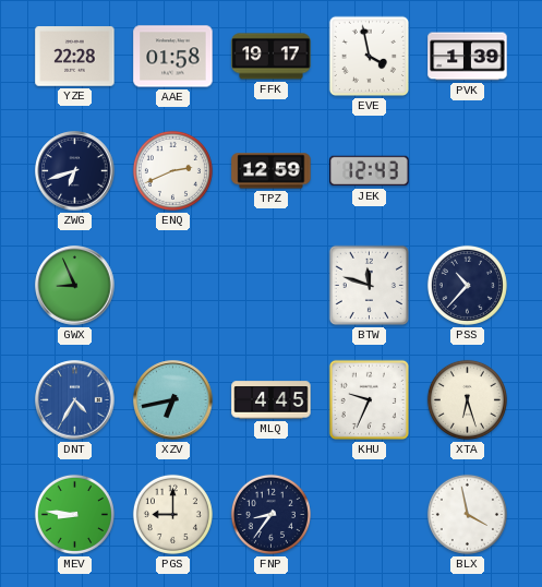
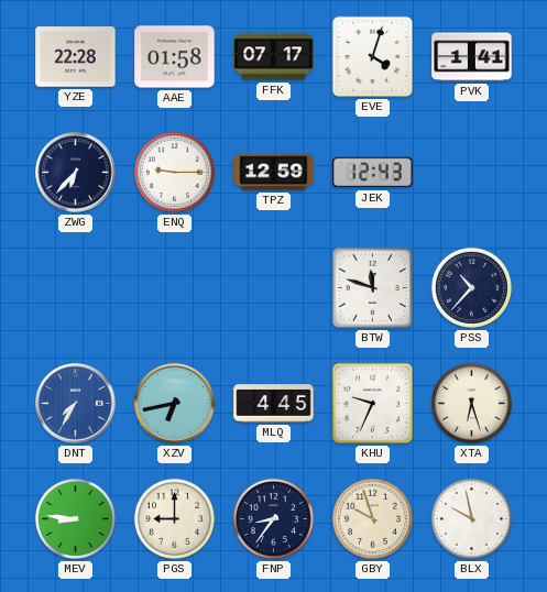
FFK: 19:17 -> 07:17
EVE: 3:58 -> 4:03
PVK: 1:39 -> 1:41
ZWG: 6:42 -> 6:37
ENQ: 2:41 -> 9:15
GWX: 8:56 -> none
DNT: 4:35 -> 7:35
GBY: none -> 9:57
BLX: 3:58 -> 9:58
